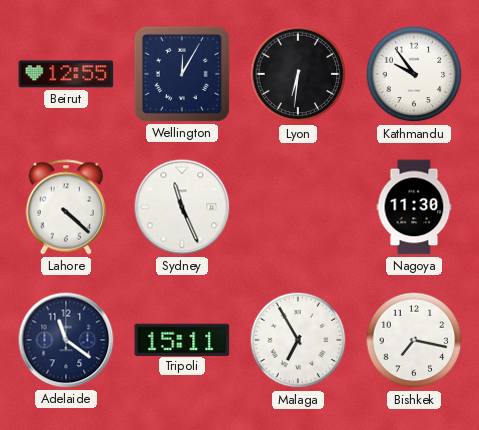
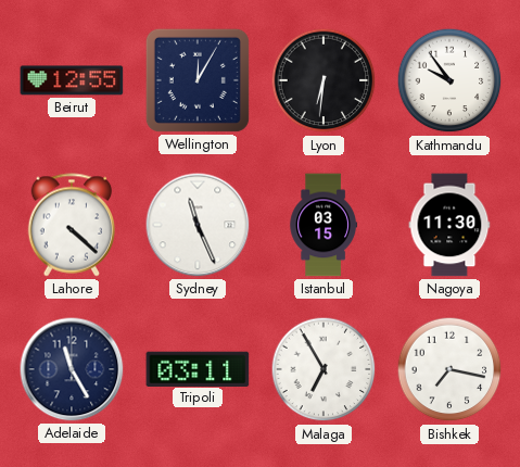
Istanbul: none -> 03:15
Adelaide: 11:21 -> 11:25
Tripoli: 15:11 -> 03:11
